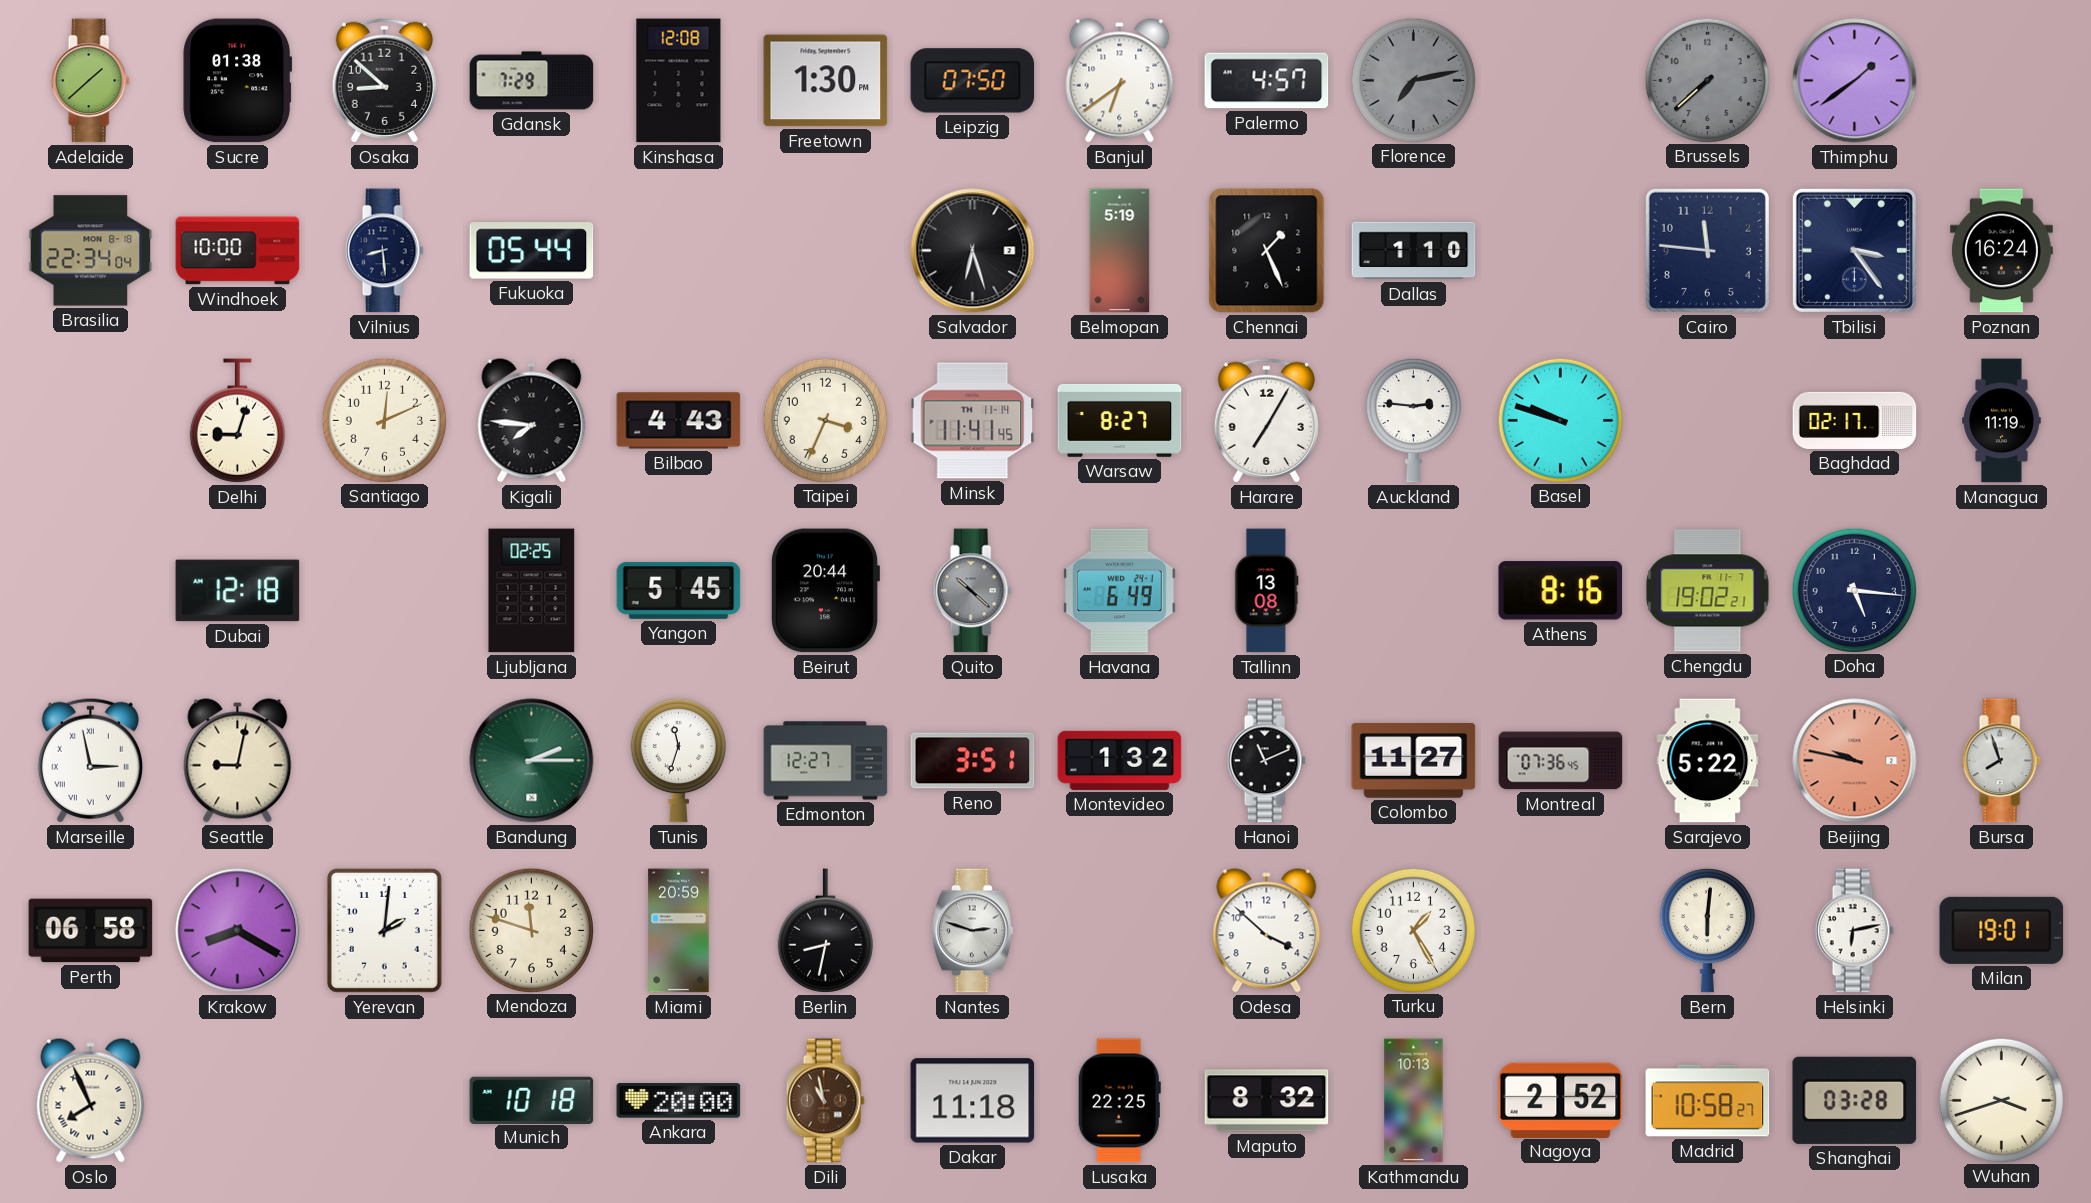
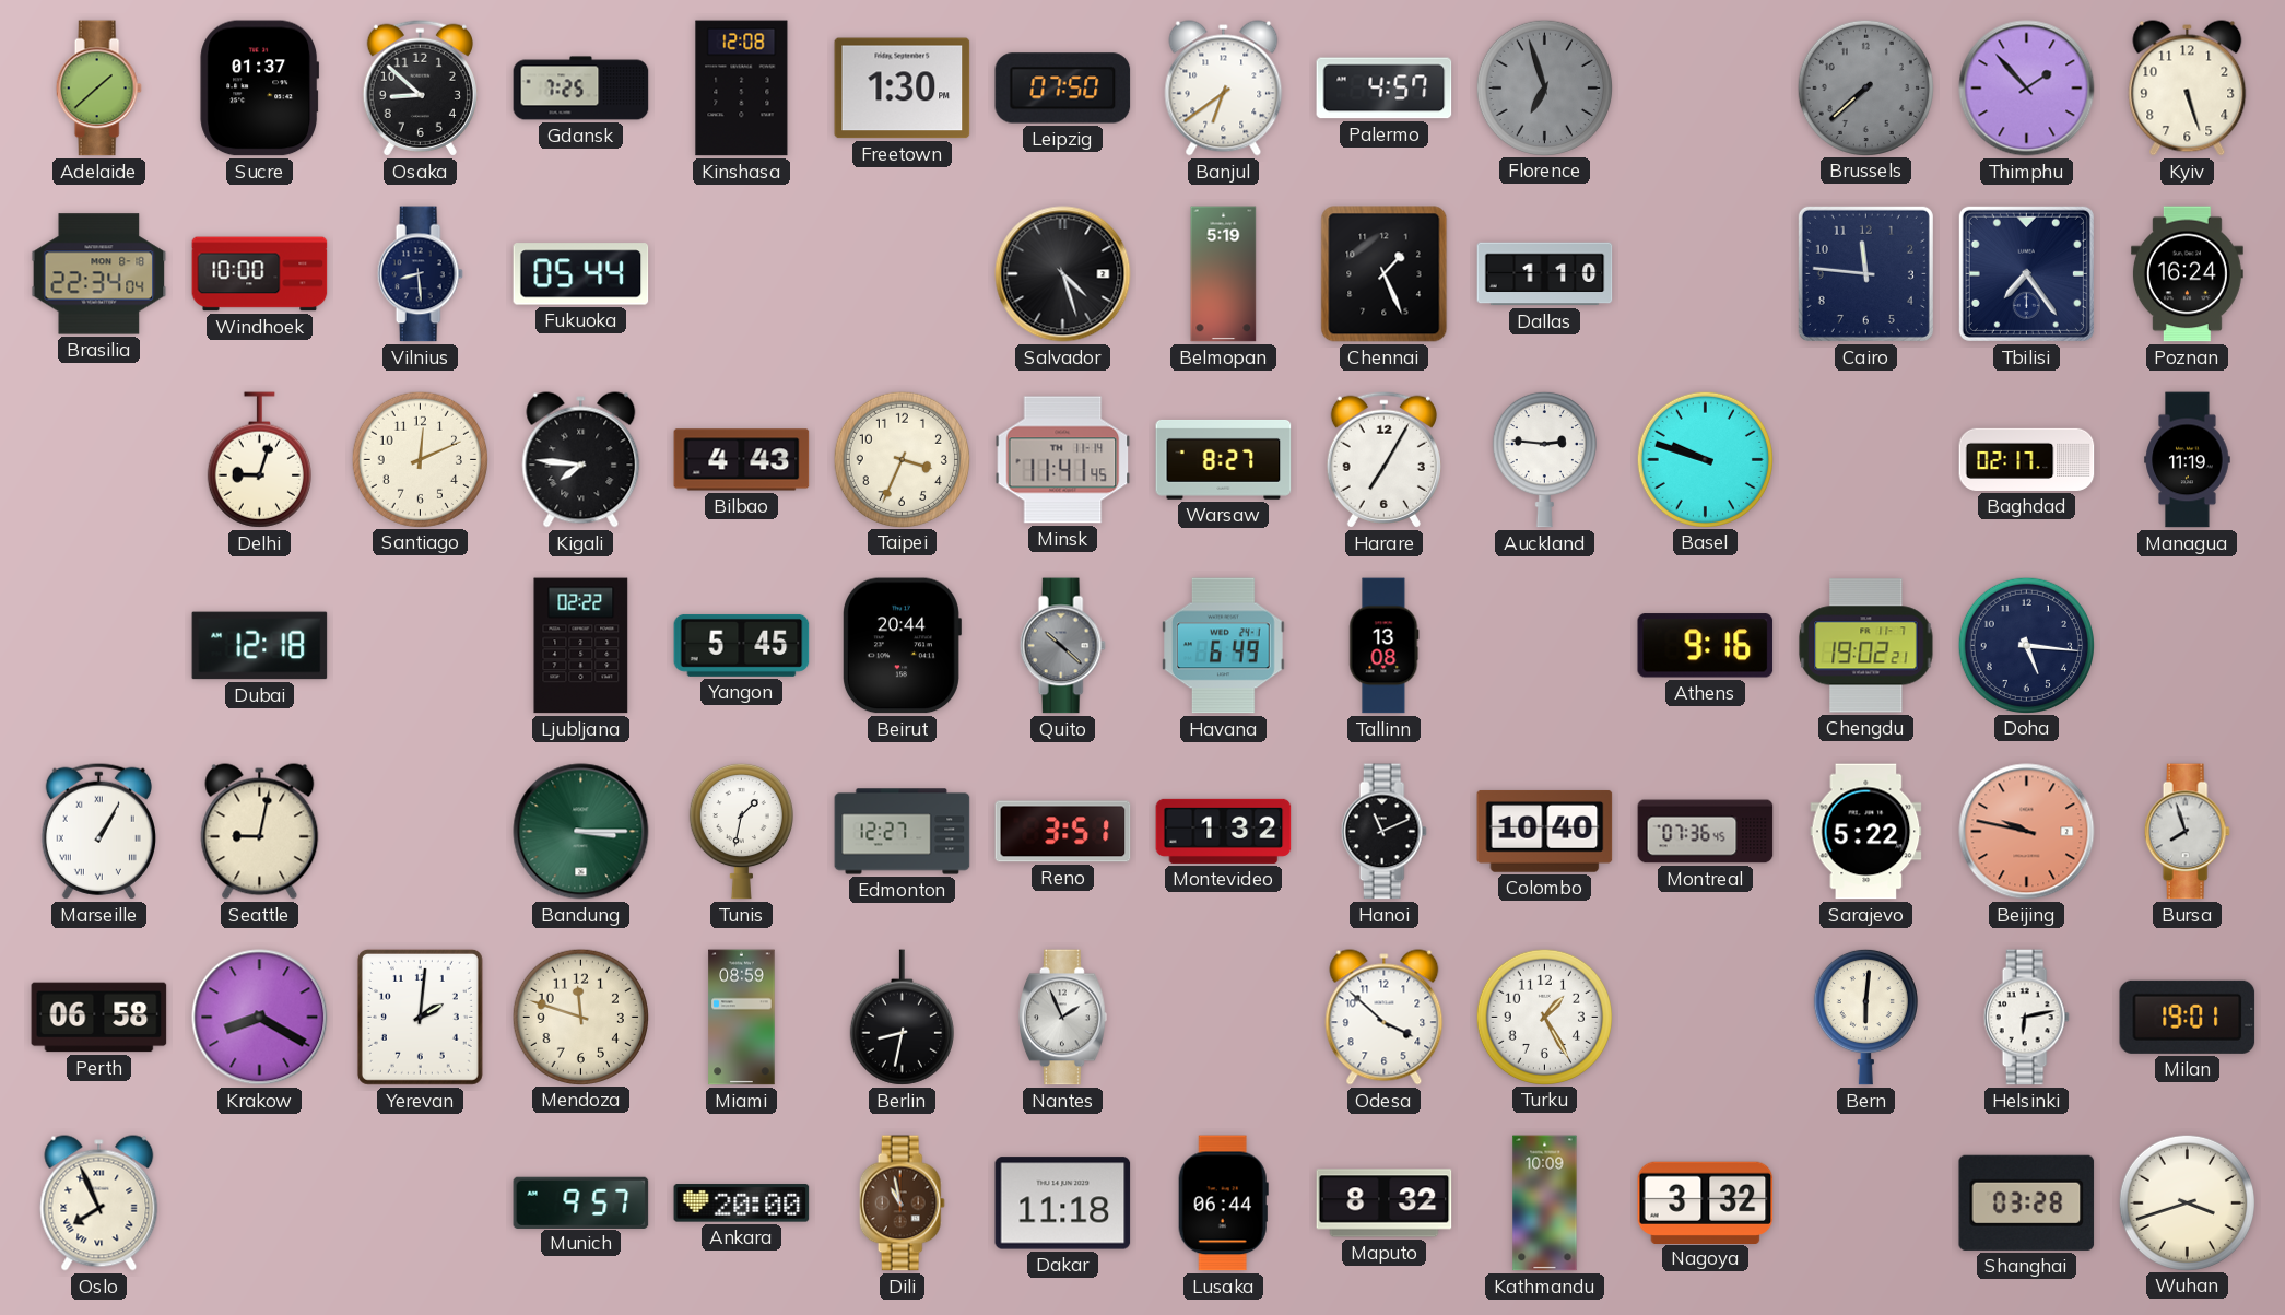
Sucre: 01:38 -> 01:37
Gdansk: 7:29 -> 7:25
Florence: 7:13 -> 6:57
Thimphu: 1:39 -> 1:53
Kyiv: none -> 5:27
Salvador: 6:27 -> 4:27
Tbilisi: 3:24 -> 7:24
Ljubljana: 02:25 -> 02:22
Athens: 8:16 -> 9:16
Marseille: 2:58 -> 1:05
Bandung: 2:15 -> 3:15
Tunis: 11:33 -> 1:32
Colombo: 11:27 -> 10:40
Miami: 20:59 -> 08:59
Nantes: 2:48 -> 1:56
Munich: 10:18 -> 9:57
Lusaka: 22:25 -> 06:44
Kathmandu: 10:13 -> 10:09
Nagoya: 2:52 -> 3:32
Madrid: 10:58 -> none
